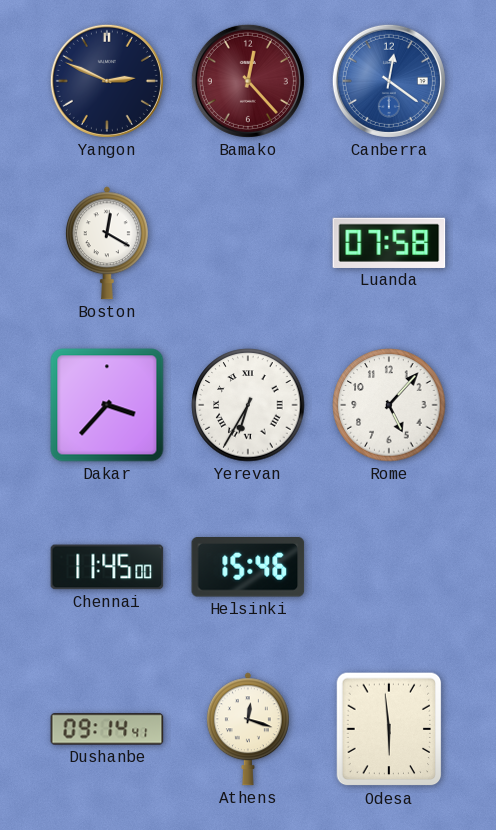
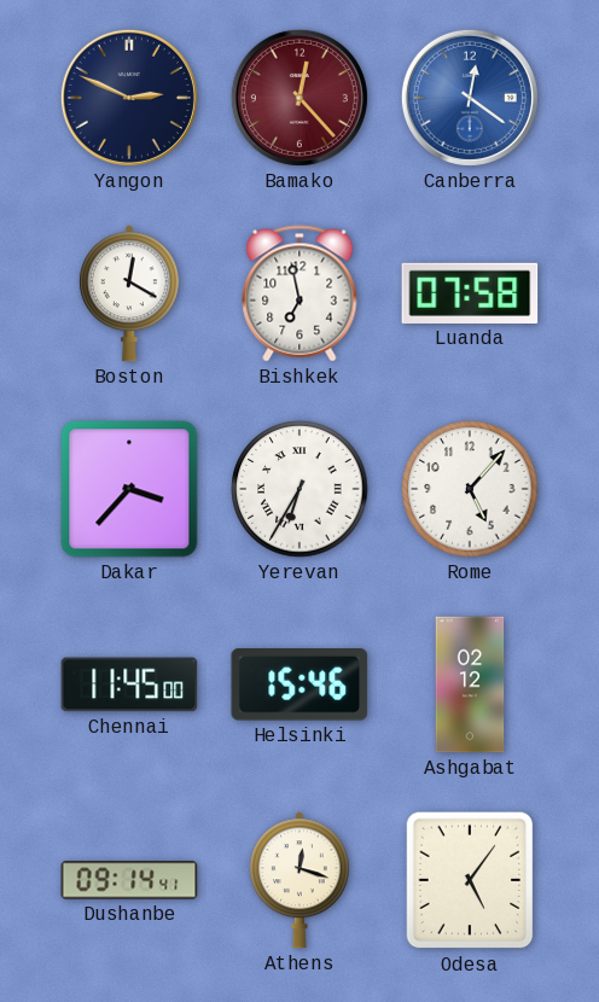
Bishkek: none -> 6:58
Ashgabat: none -> 02:12
Odesa: 5:59 -> 5:06
